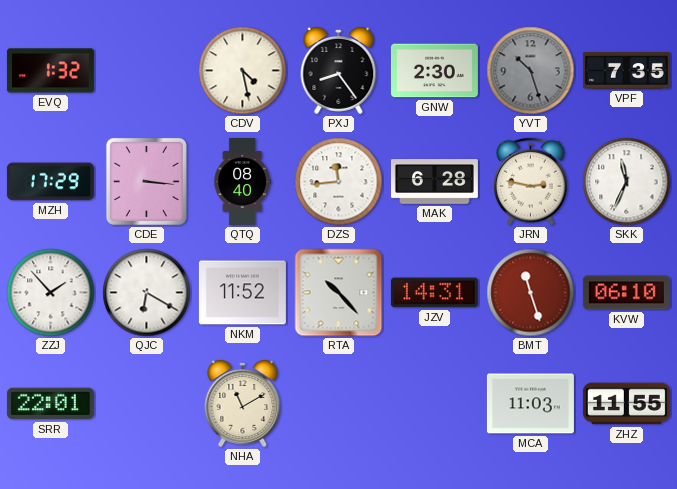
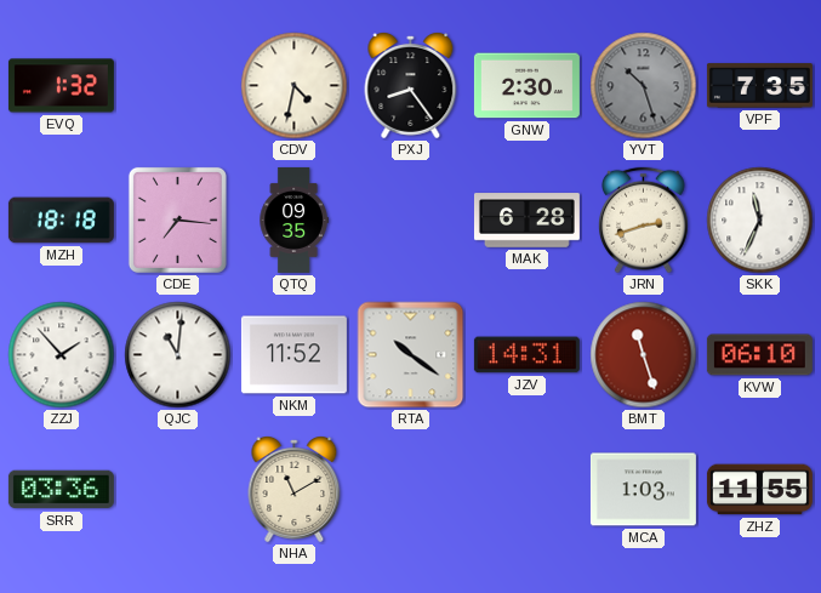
CDV: 4:28 -> 4:32
MZH: 17:29 -> 18:18
CDE: 3:16 -> 7:16
QTQ: 08:40 -> 09:35
DZS: 11:44 -> none
JRN: 2:47 -> 2:42
QJC: 6:20 -> 11:01
RTA: 10:23 -> 10:21
SRR: 22:01 -> 03:36
MCA: 11:03 -> 1:03
